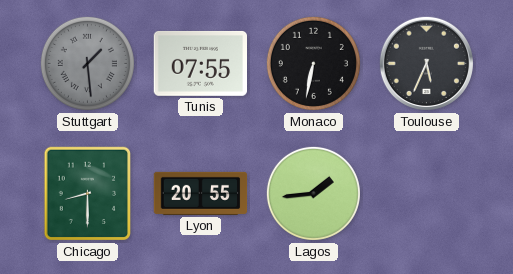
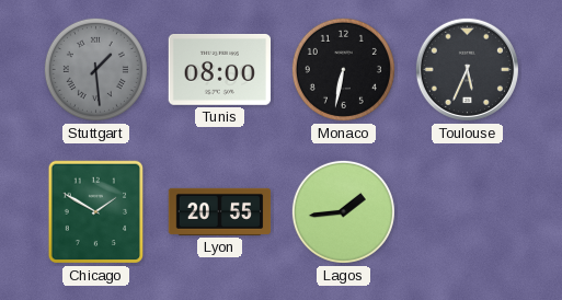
Tunis: 07:55 -> 08:00
Chicago: 8:30 -> 1:50
